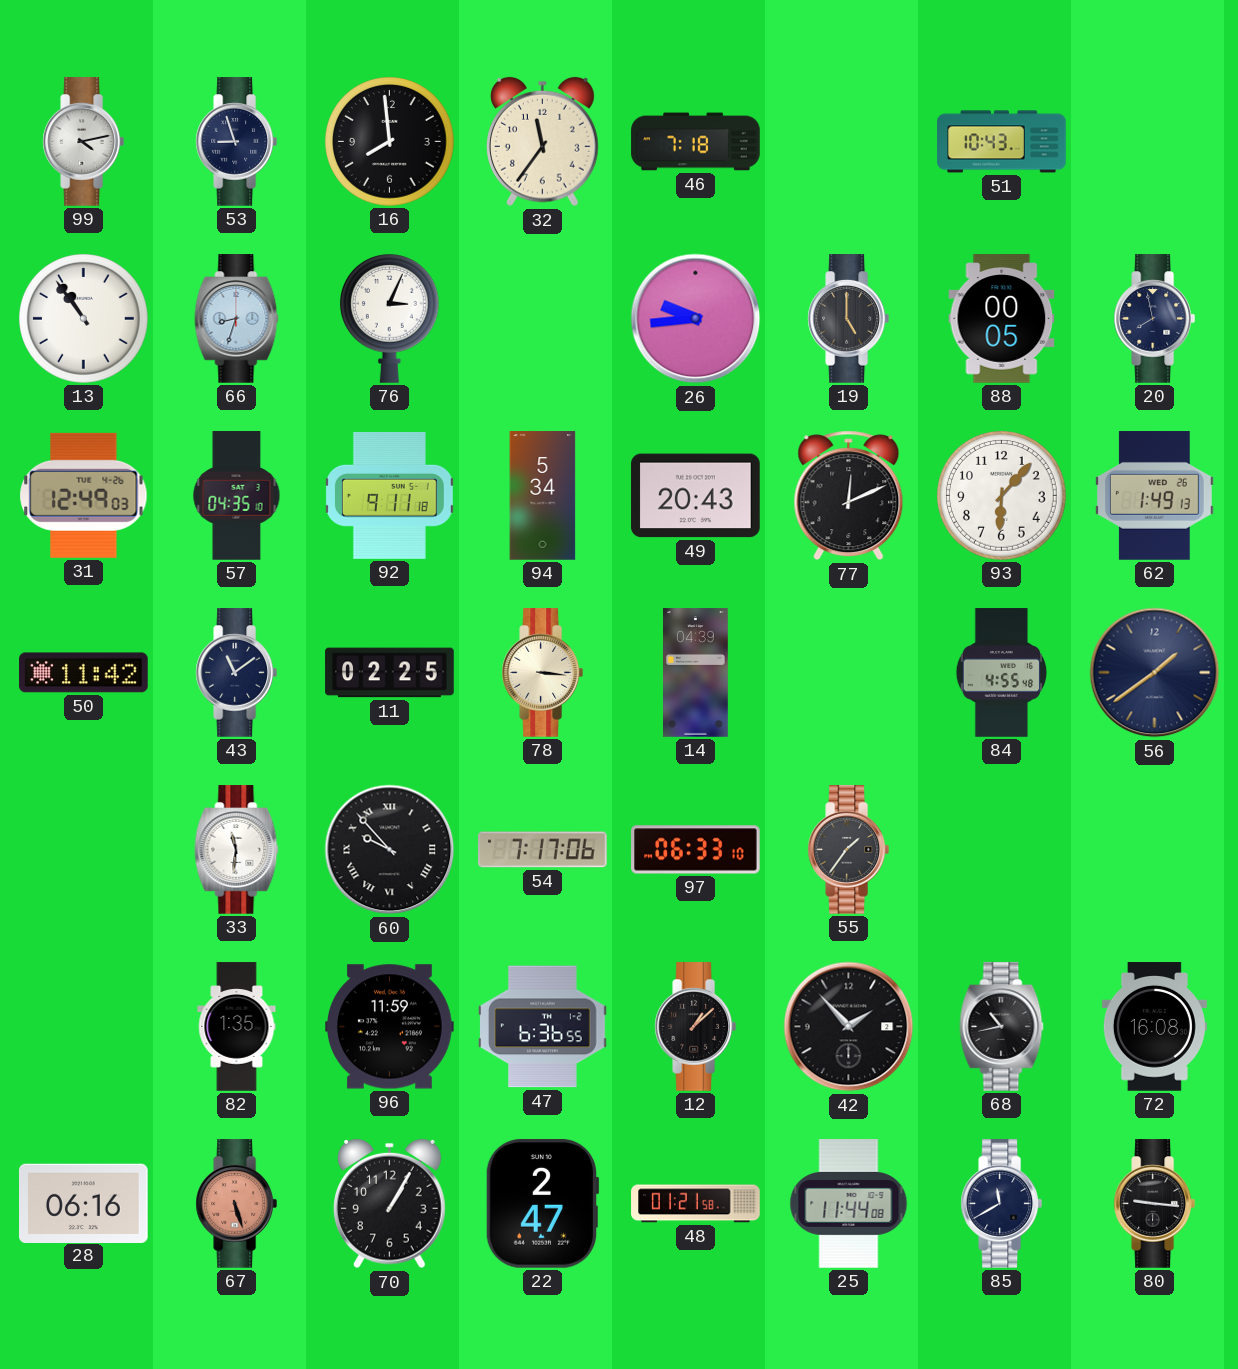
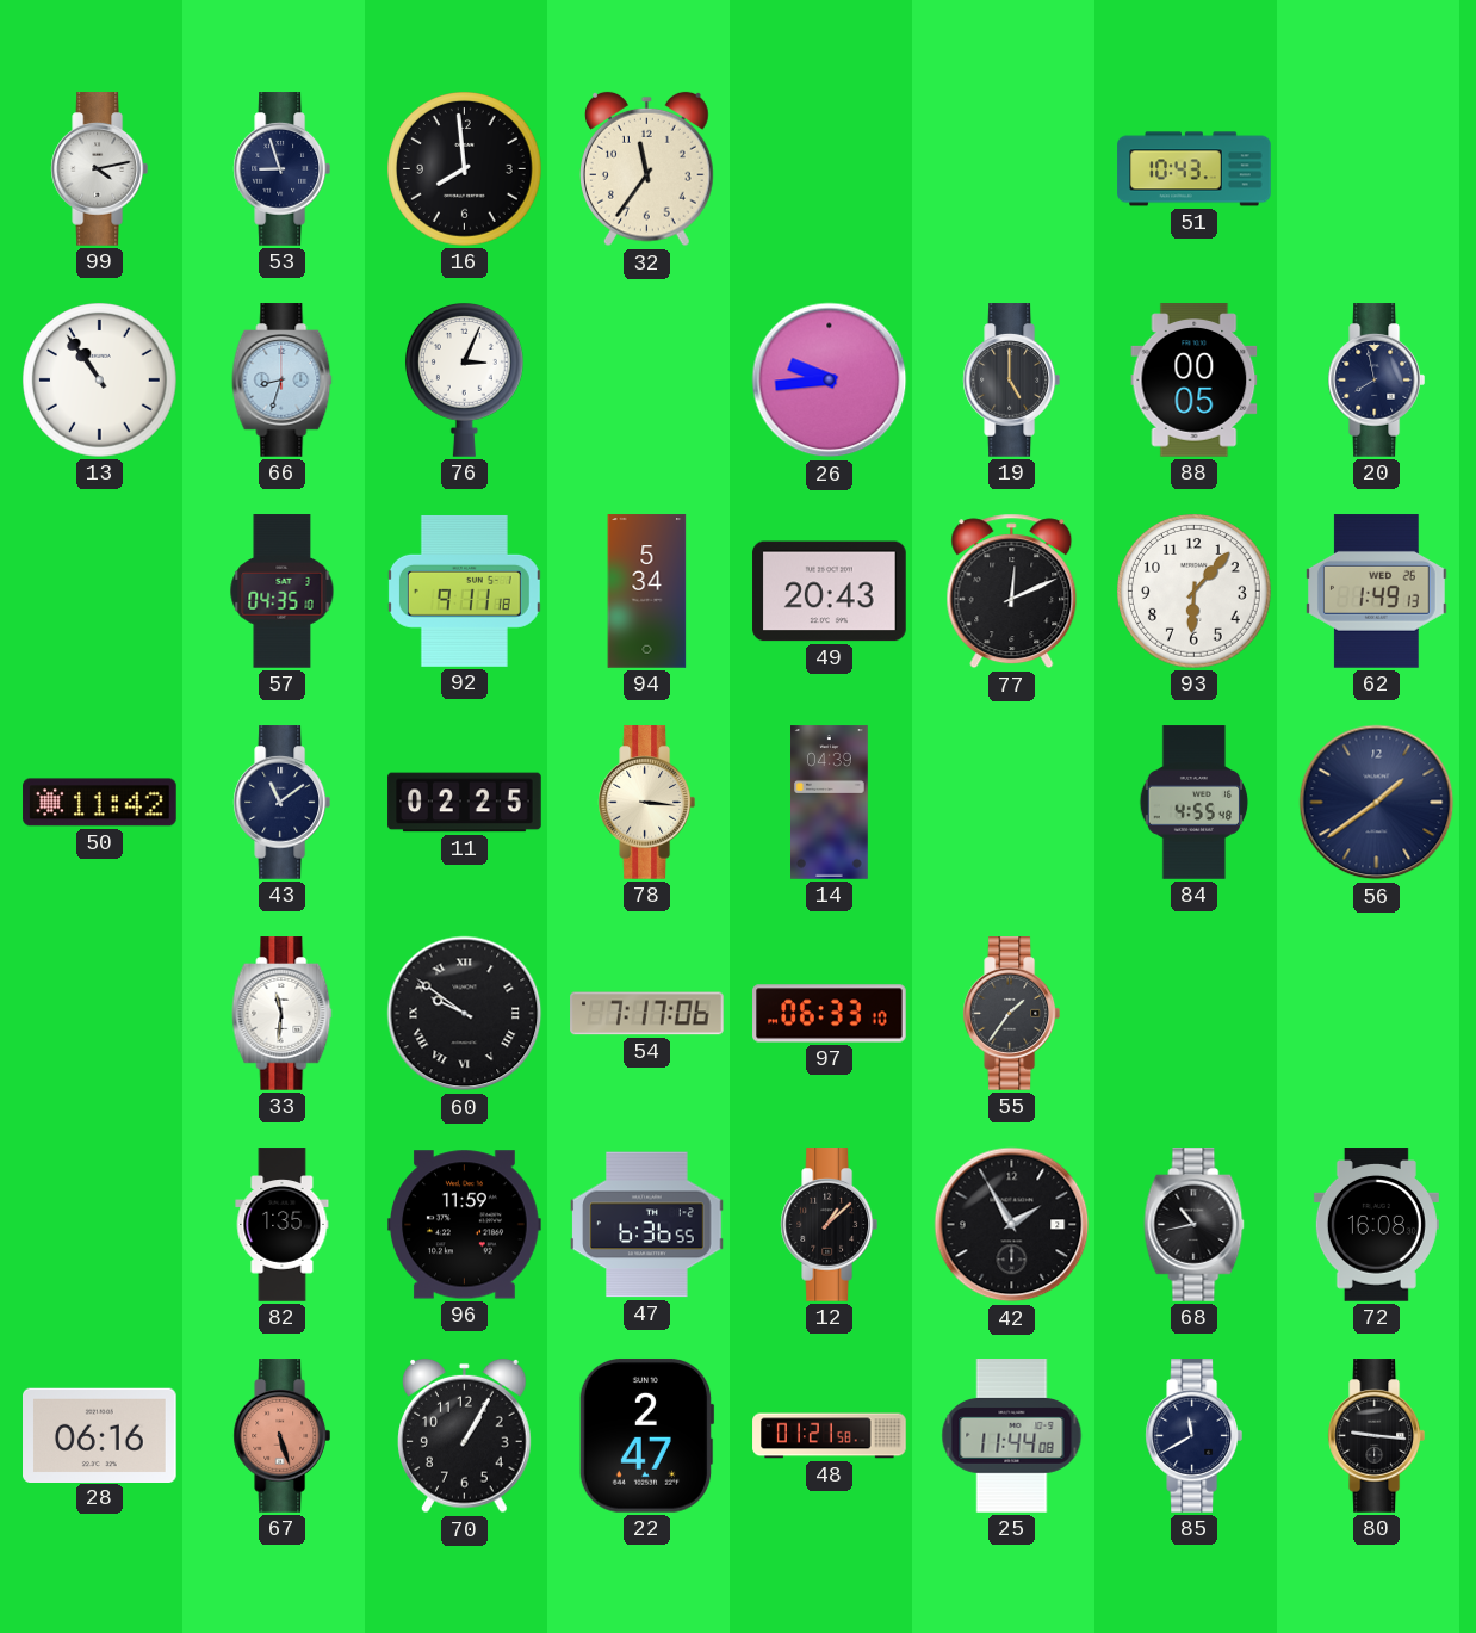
46: 7:18 -> none
31: 12:49 -> none
60: 9:53 -> 9:51
42: 1:53 -> 1:55
